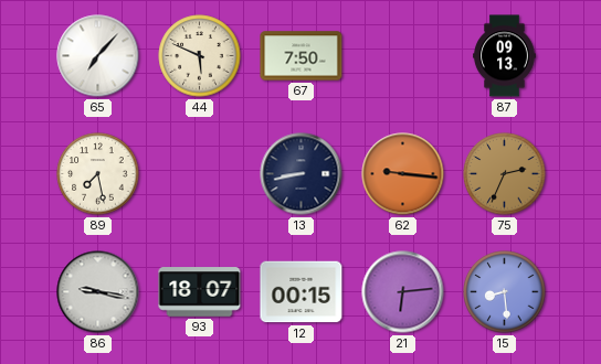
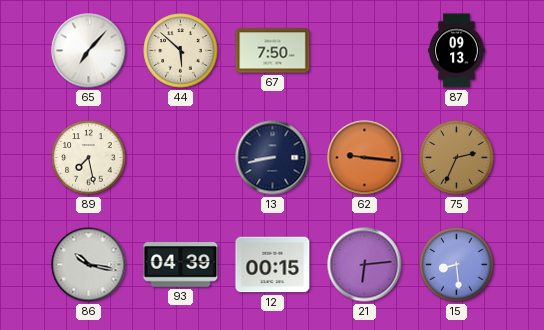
44: 5:49 -> 5:52
86: 9:17 -> 10:17
93: 18:07 -> 04:39
